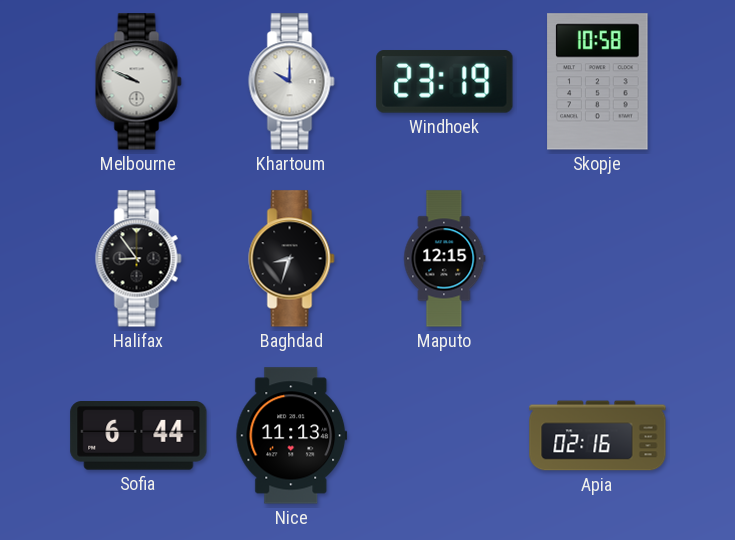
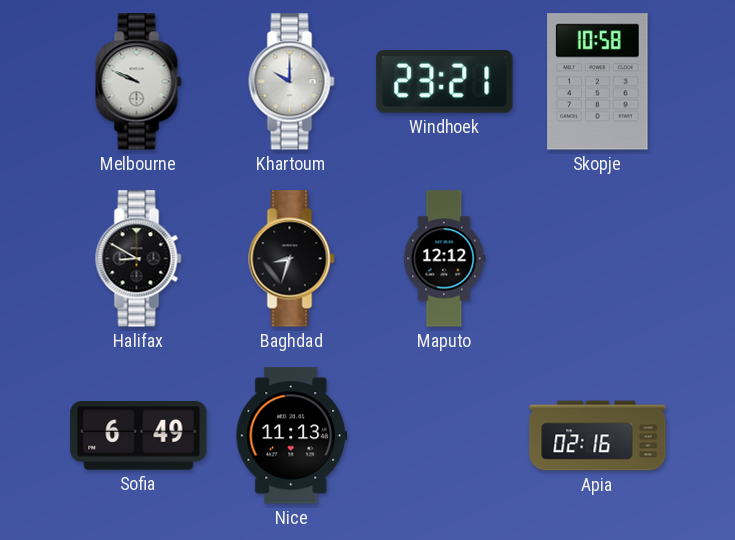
Windhoek: 23:19 -> 23:21
Halifax: 8:54 -> 8:50
Maputo: 12:15 -> 12:12
Sofia: 6:44 -> 6:49
